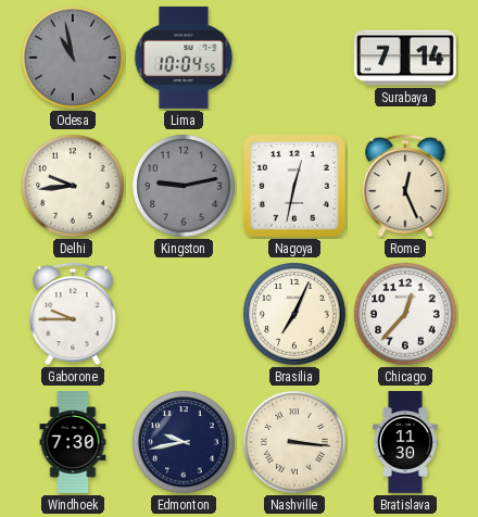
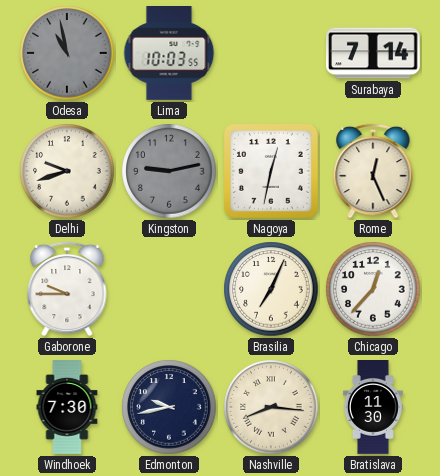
Lima: 10:04 -> 10:03
Delhi: 9:44 -> 9:42
Nashville: 3:16 -> 8:16
